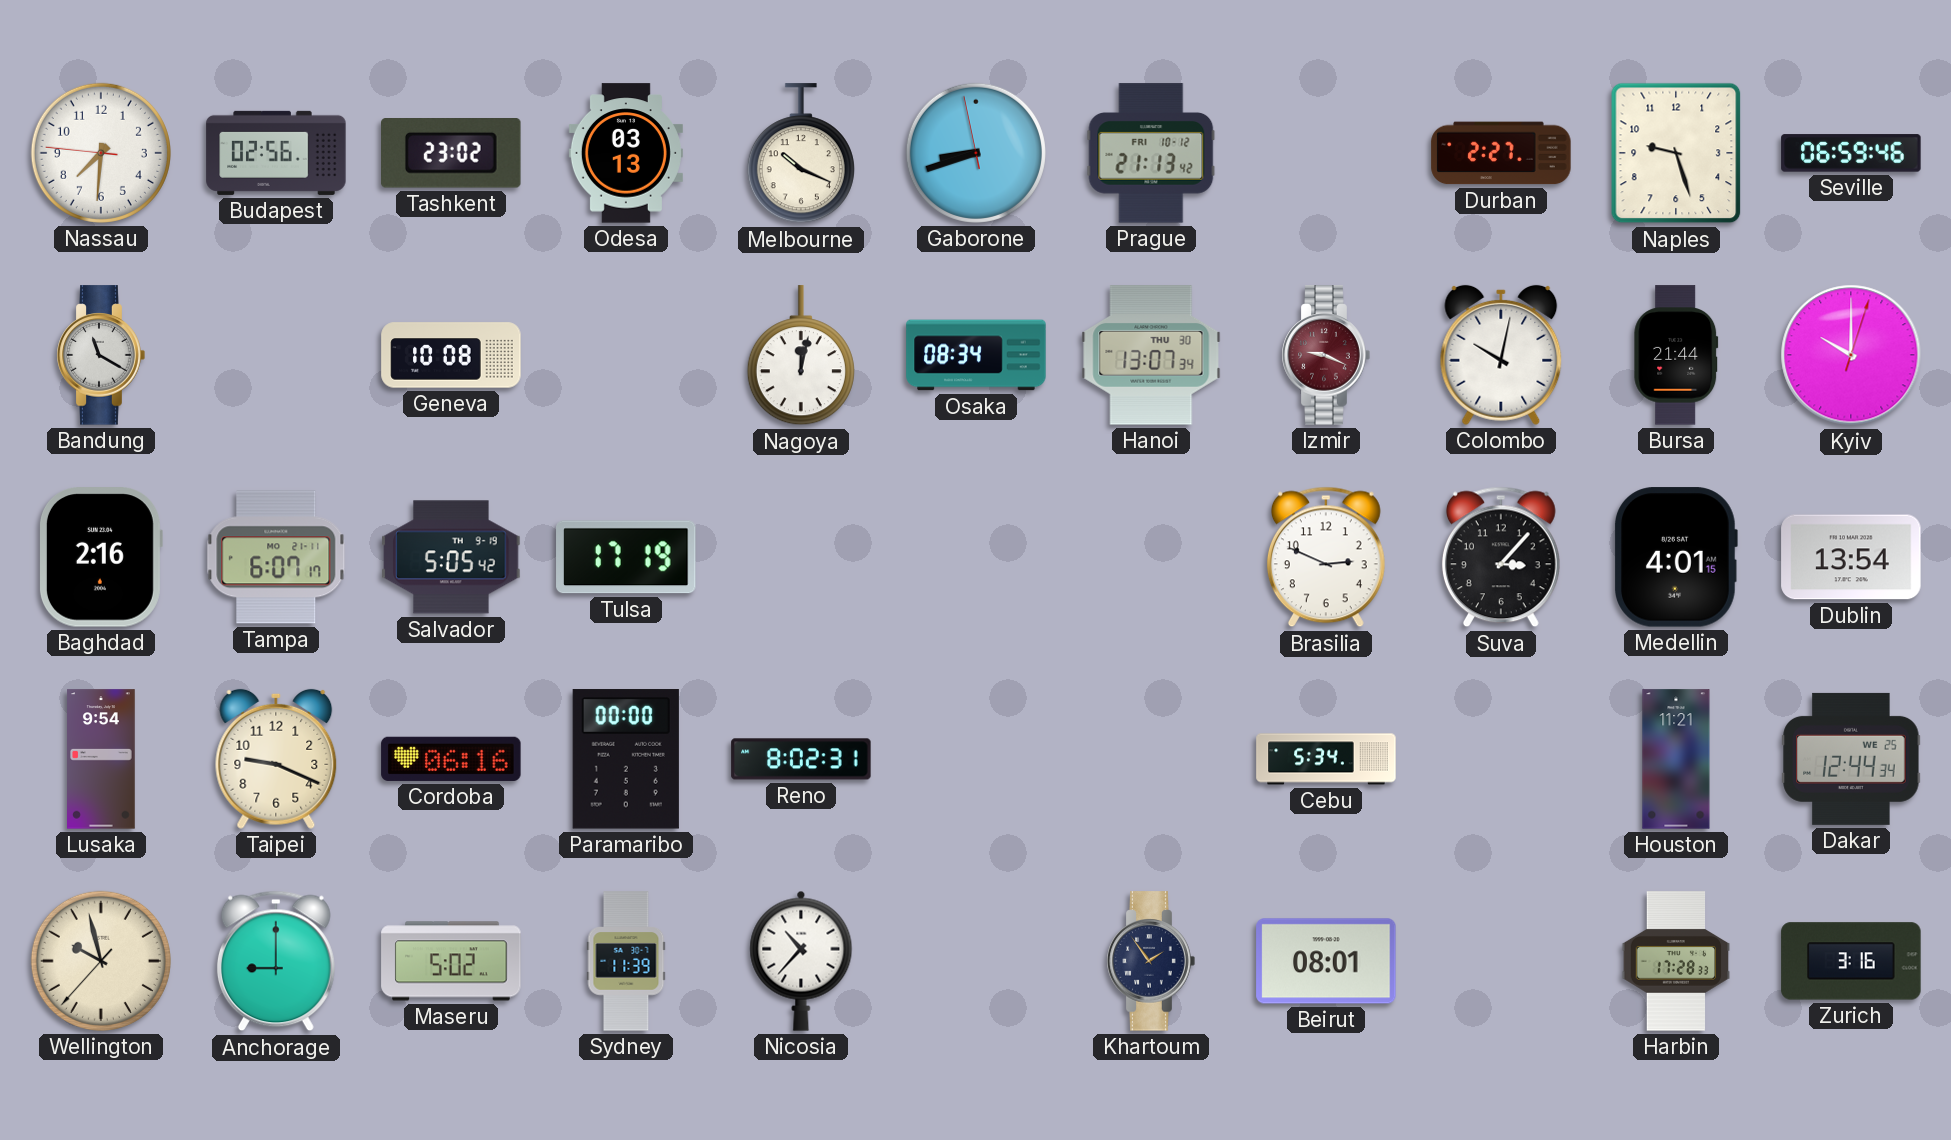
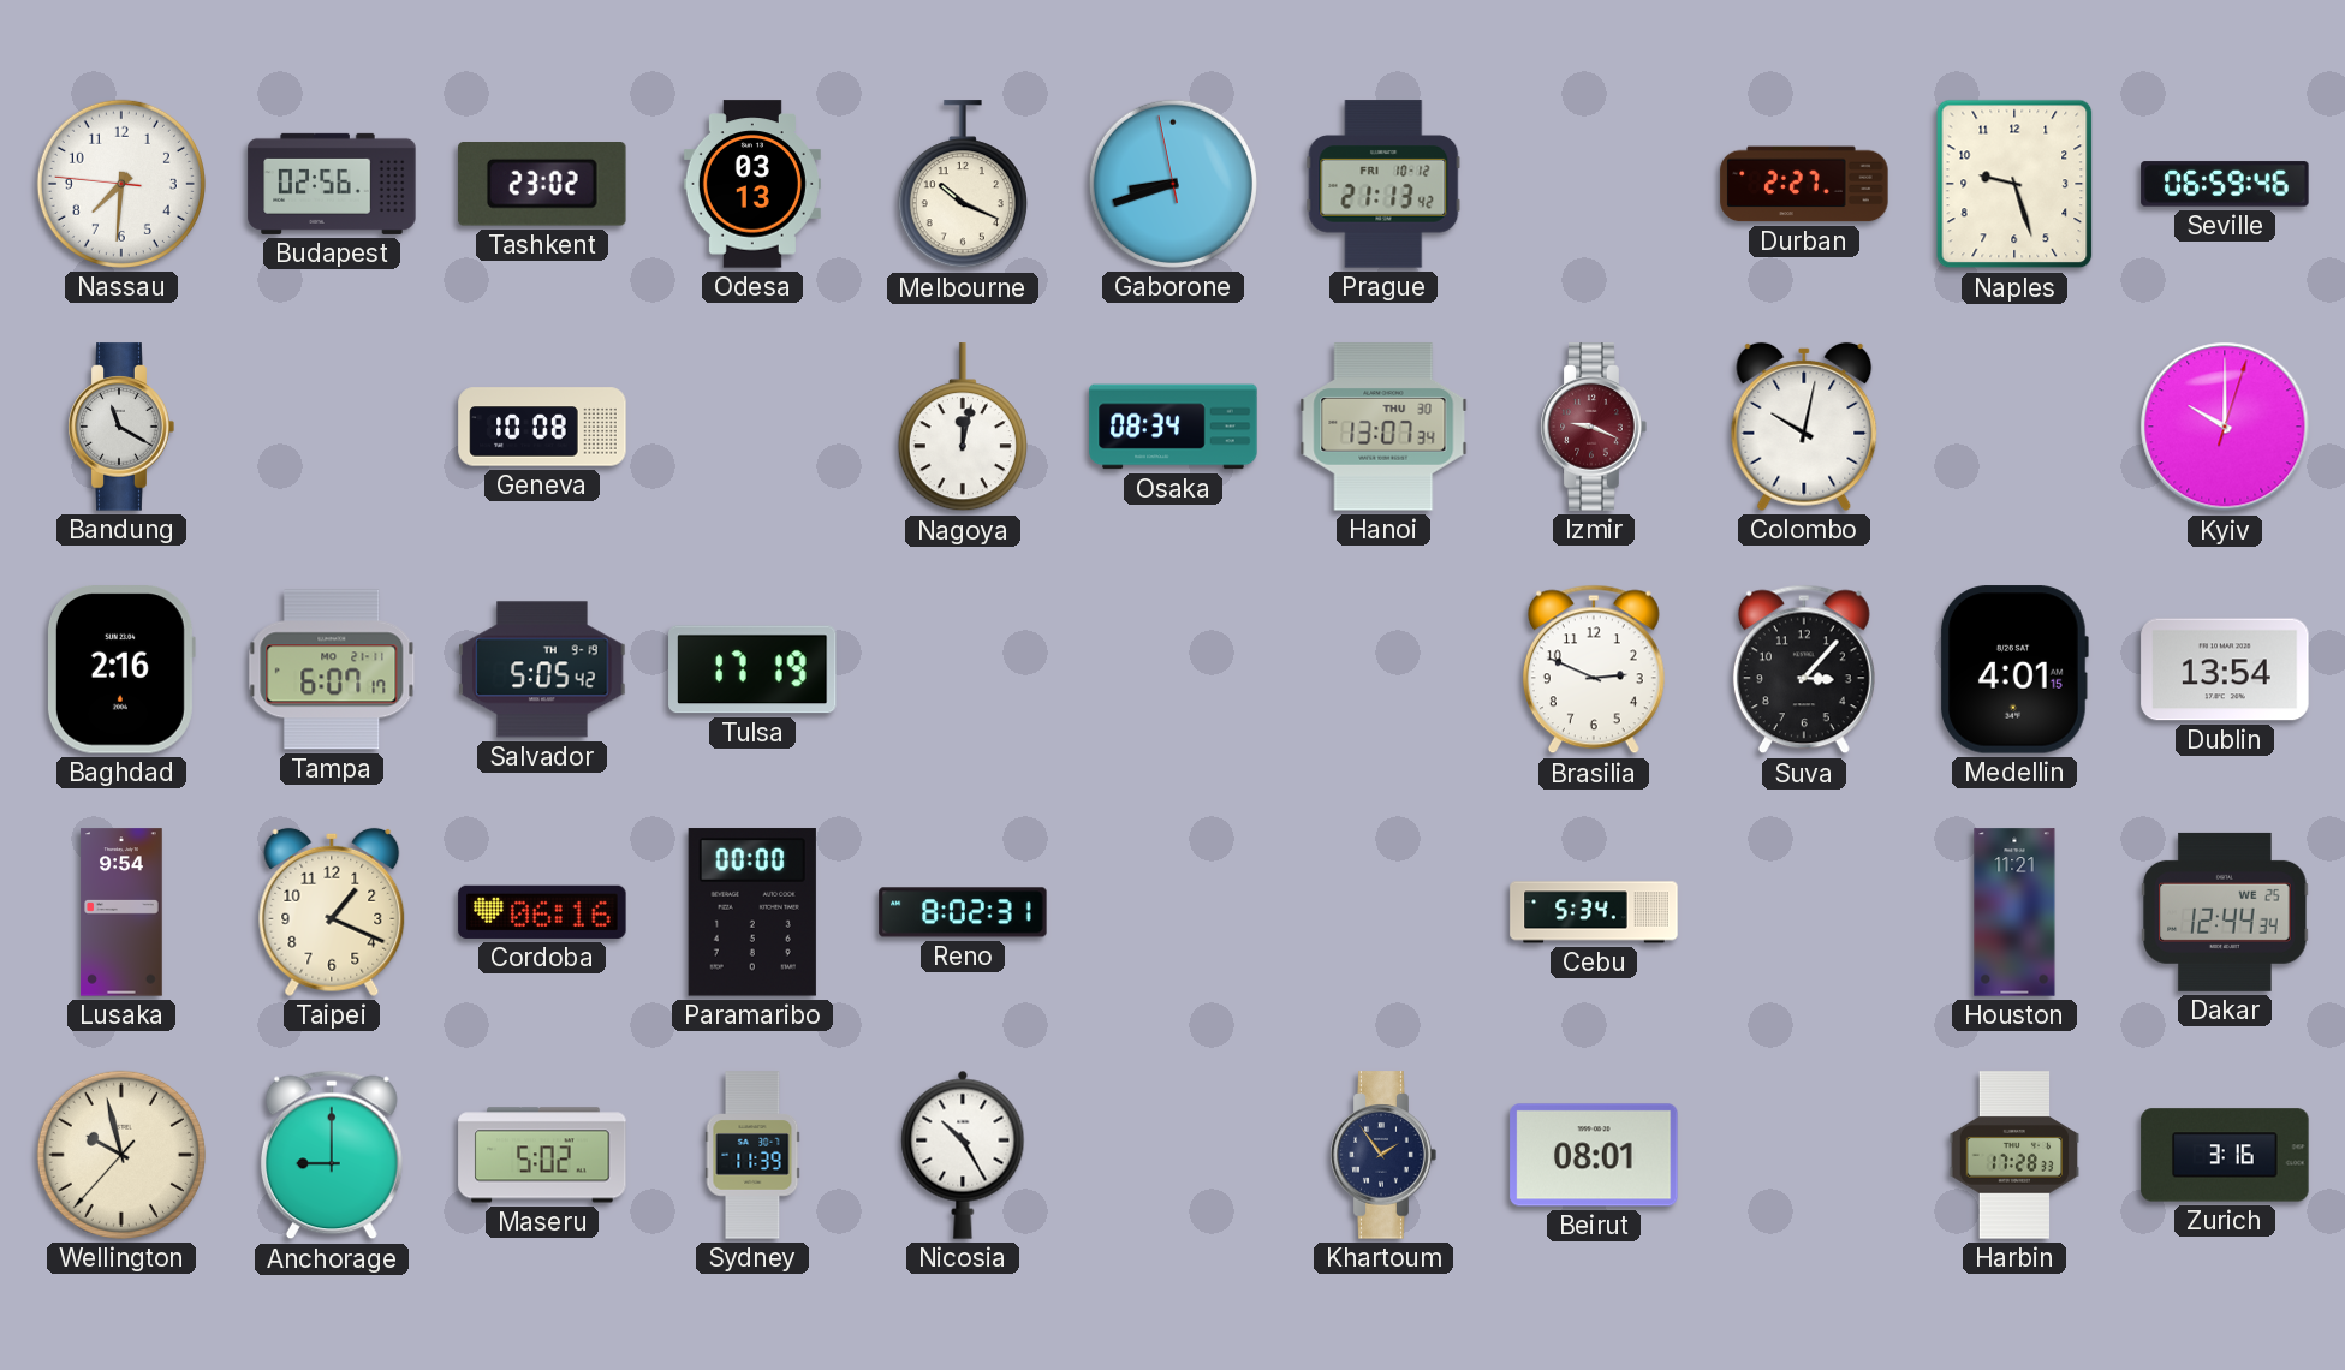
Bursa: 21:44 -> none
Taipei: 9:19 -> 1:19
Nicosia: 10:37 -> 10:25
